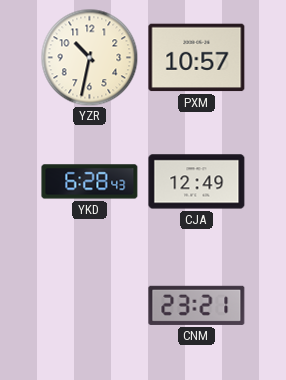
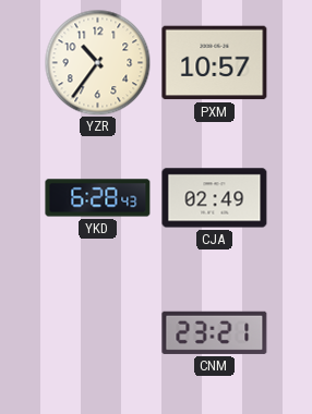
YZR: 10:32 -> 10:36
CJA: 12:49 -> 02:49
